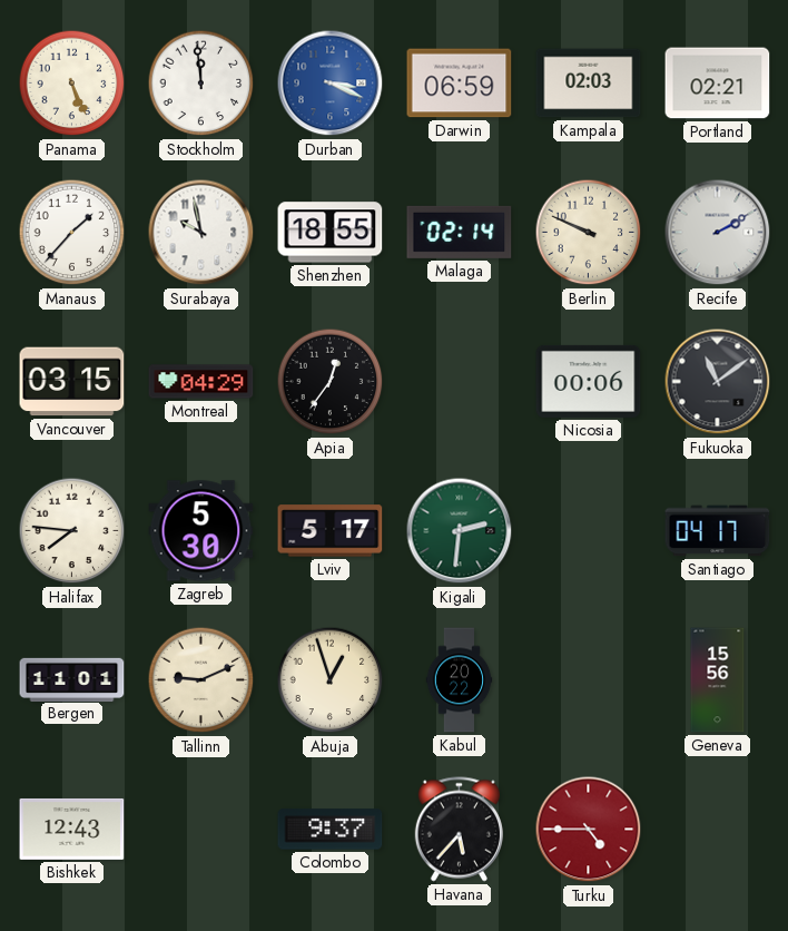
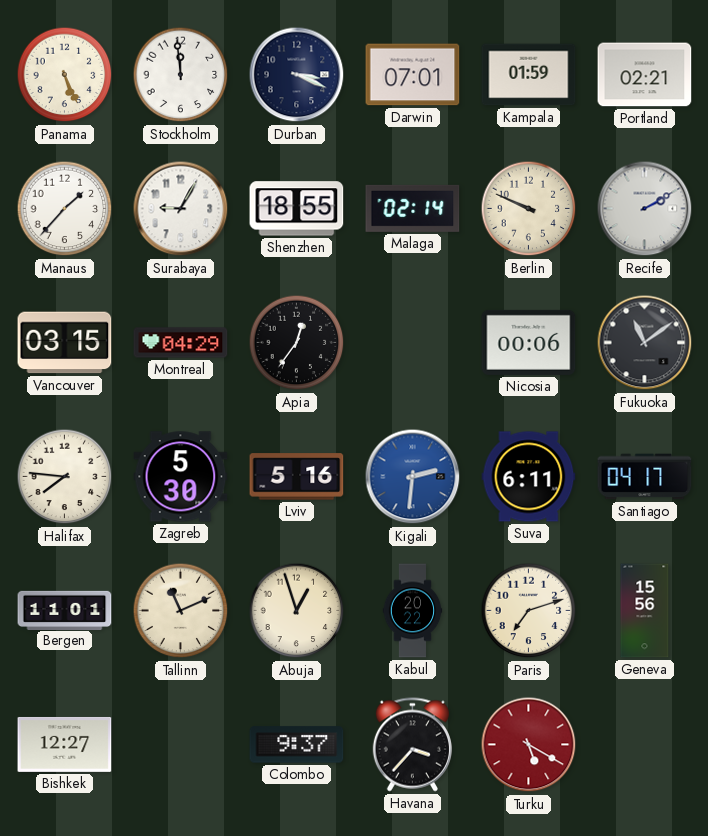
Durban dial: blue -> navy
Darwin: 06:59 -> 07:01
Kampala: 02:03 -> 01:59
Surabaya: 9:58 -> 9:05
Lviv: 5:17 -> 5:16
Kigali dial: green -> blue
Suva: none -> 6:11
Tallinn: 9:11 -> 11:11
Paris: none -> 7:12
Bishkek: 12:43 -> 12:27
Havana: 5:37 -> 3:37
Turku: 4:45 -> 5:20
